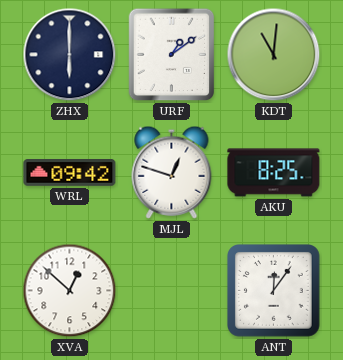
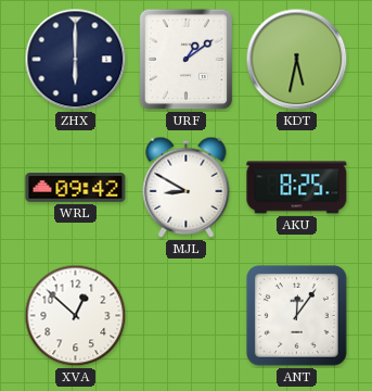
KDT: 11:01 -> 5:32
MJL: 12:48 -> 8:50
